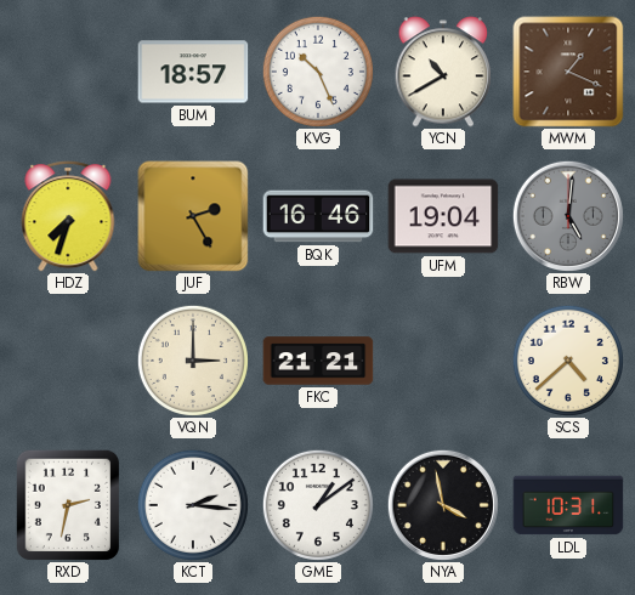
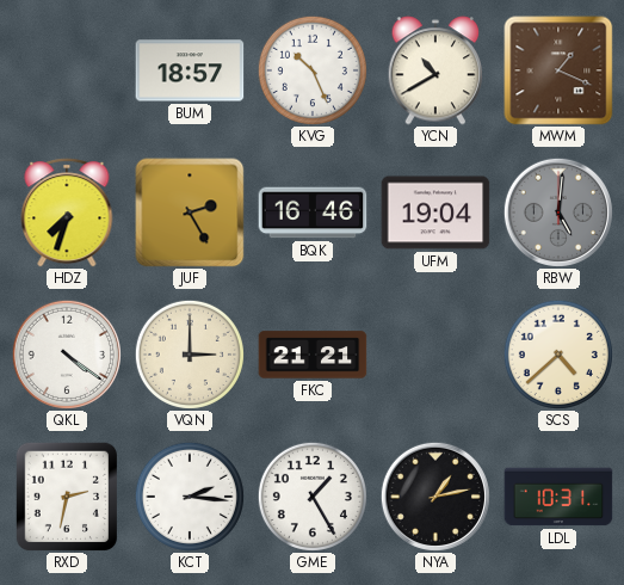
QKL: none -> 4:21
GME: 1:09 -> 1:25
NYA: 3:58 -> 1:13
